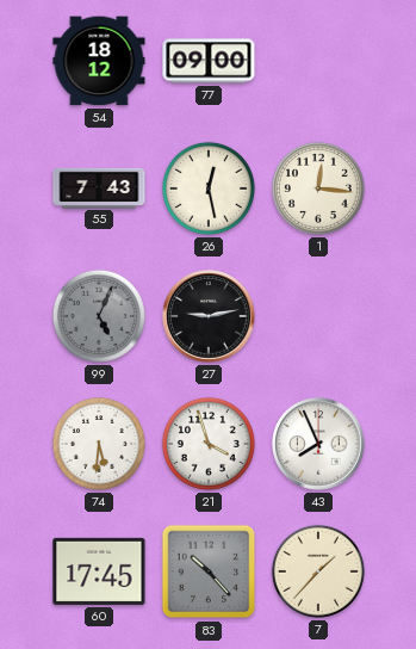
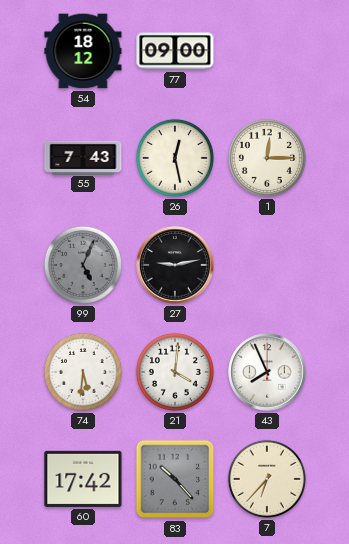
1: 12:16 -> 12:15
21: 3:57 -> 4:01
60: 17:45 -> 17:42
7: 1:37 -> 6:37
